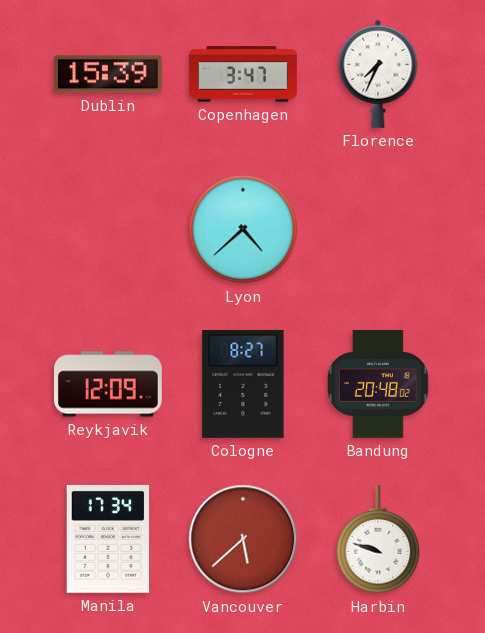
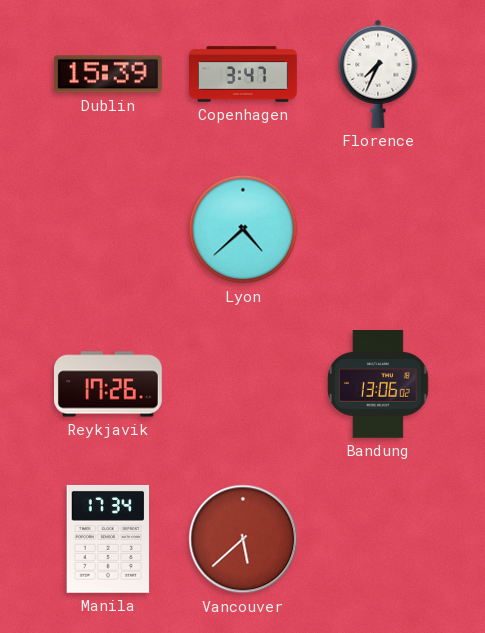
Reykjavik: 12:09 -> 17:26
Cologne: 8:27 -> none
Bandung: 20:48 -> 13:06
Harbin: 9:48 -> none
